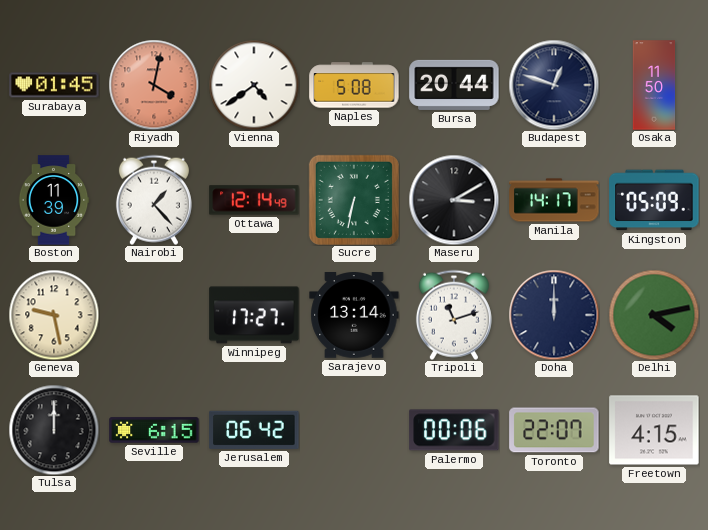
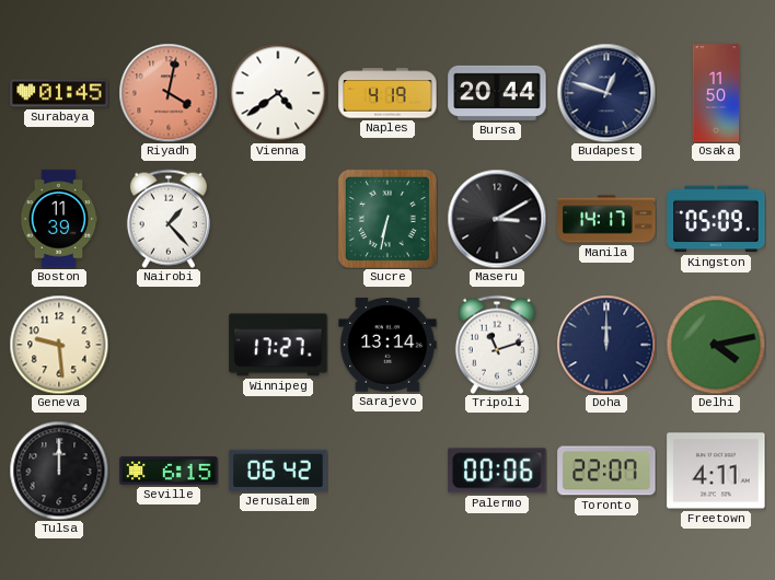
Naples: 5:08 -> 4:19
Ottawa: 12:14 -> none
Geneva: 9:28 -> 9:29
Freetown: 4:15 -> 4:11
